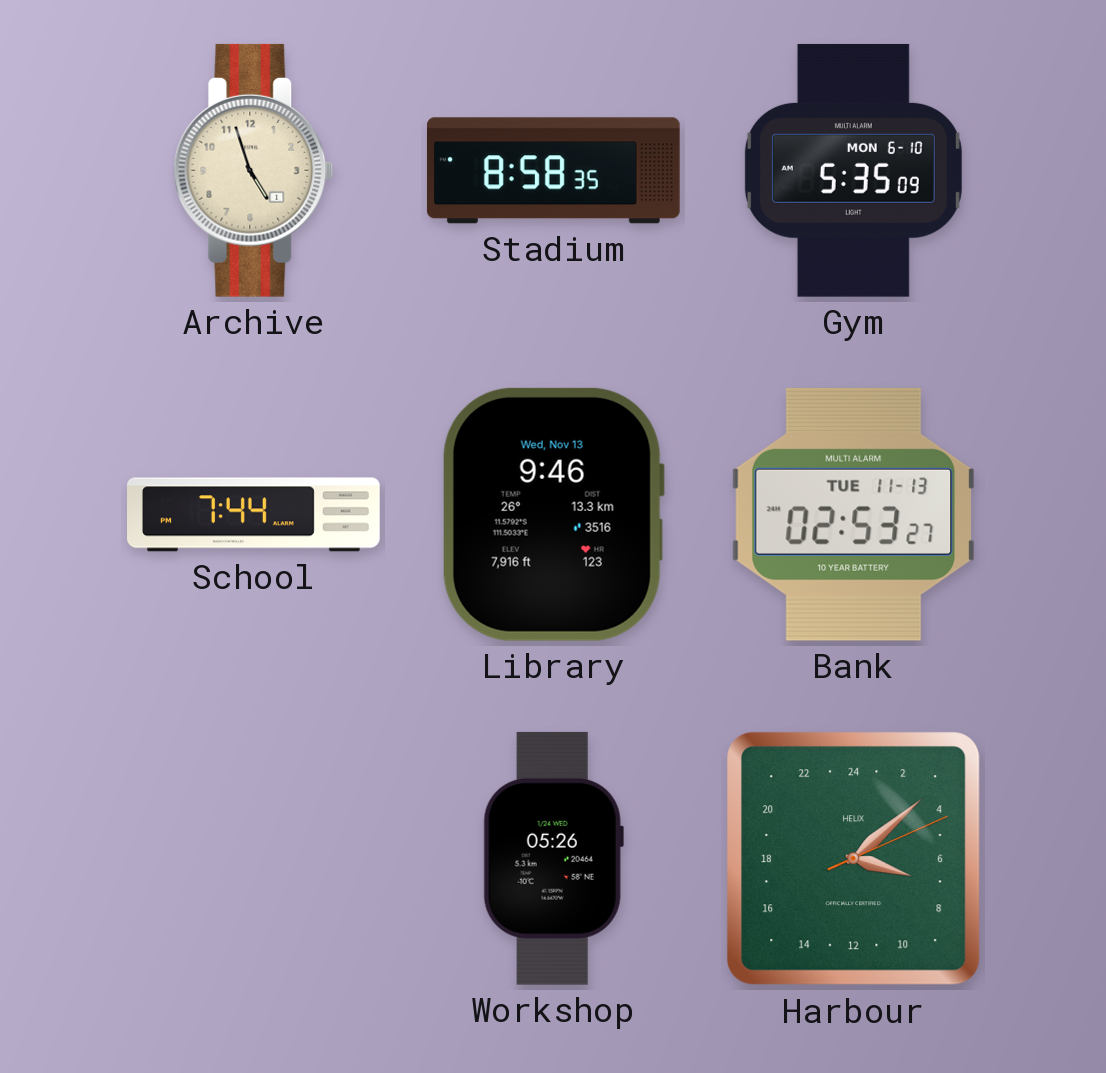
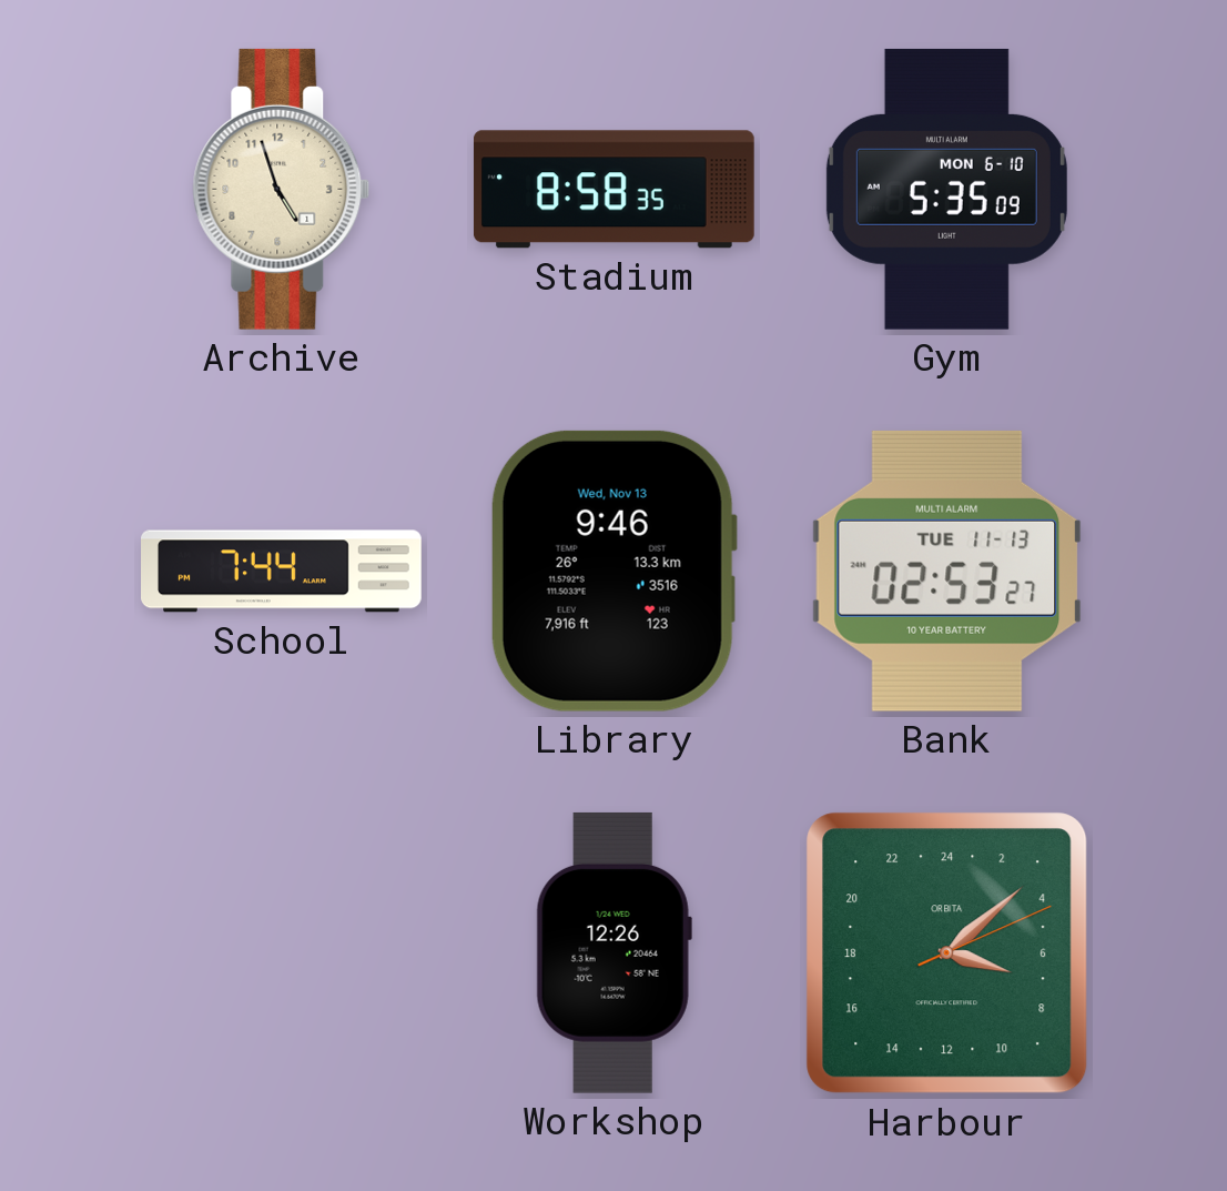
Workshop: 05:26 -> 12:26
Harbour brand: HELIX -> ORBITA
